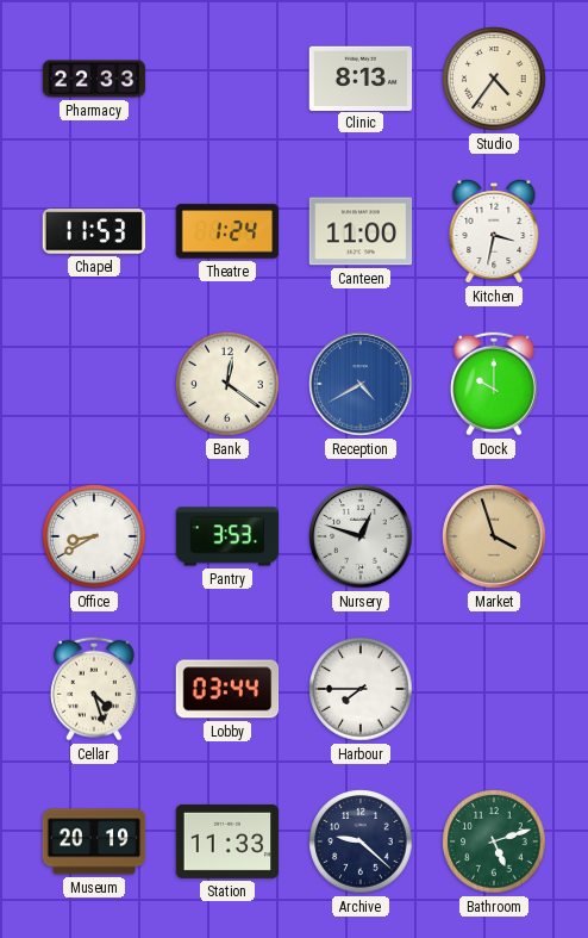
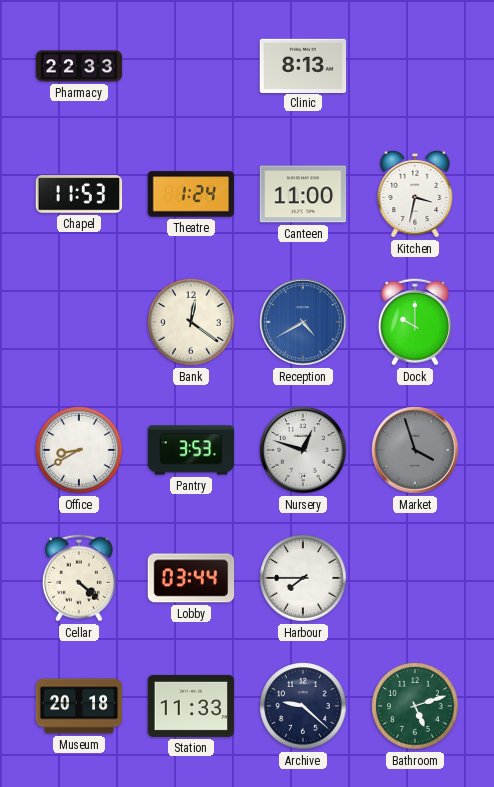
Studio: 4:36 -> none
Market dial: champagne -> grey
Cellar: 4:27 -> 4:22
Museum: 20:19 -> 20:18
